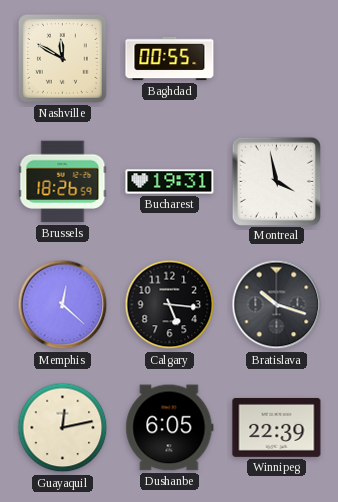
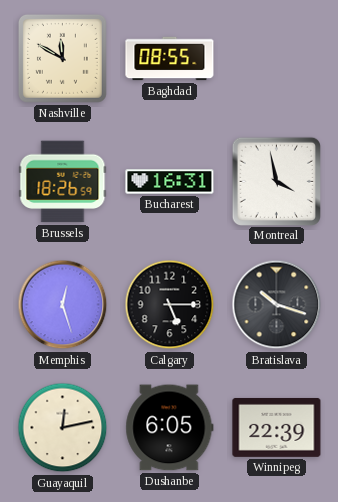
Baghdad: 00:55 -> 08:55
Bucharest: 19:31 -> 16:31
Memphis: 12:22 -> 12:27
Calgary: 5:16 -> 5:15
